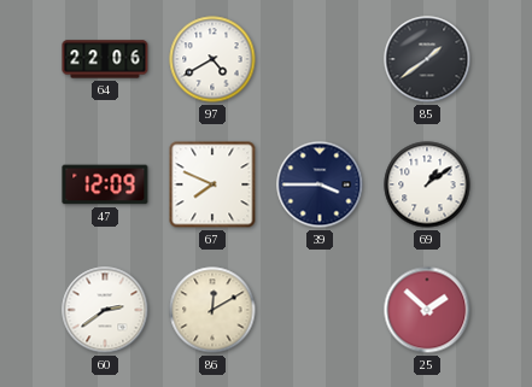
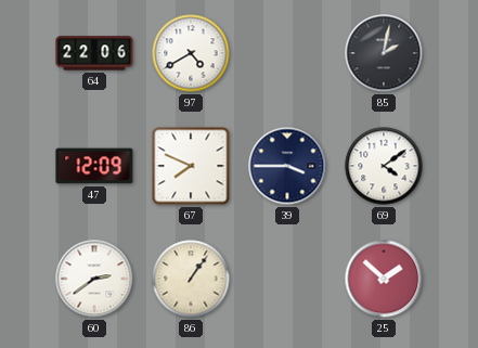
85: 1:39 -> 2:02
69: 1:09 -> 4:09
86: 12:10 -> 1:06
